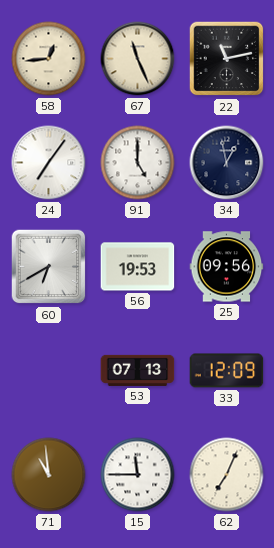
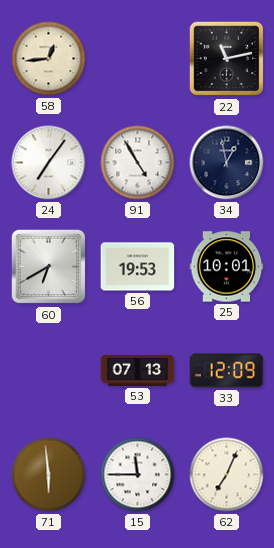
67: 11:26 -> none
91: 5:00 -> 4:55
25: 09:56 -> 10:01
71: 10:59 -> 5:59
